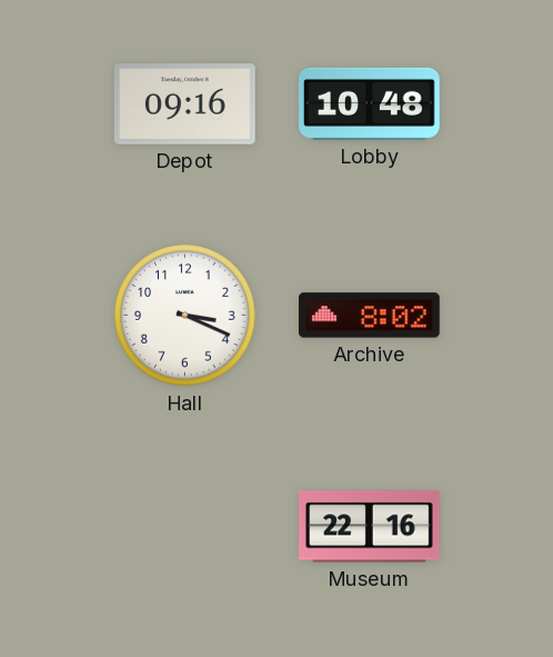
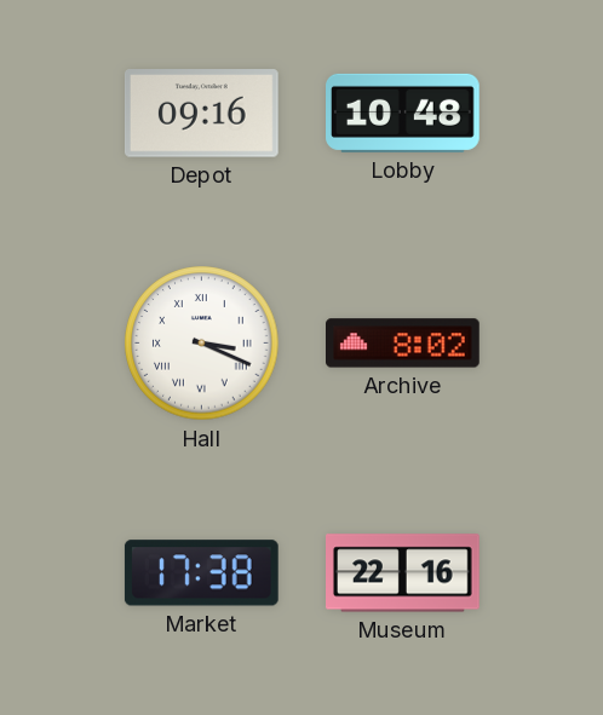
Hall numerals: Arabic -> Roman
Market: none -> 17:38
